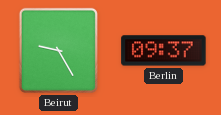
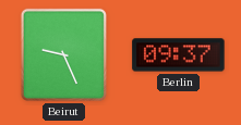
Beirut: 9:25 -> 9:26
